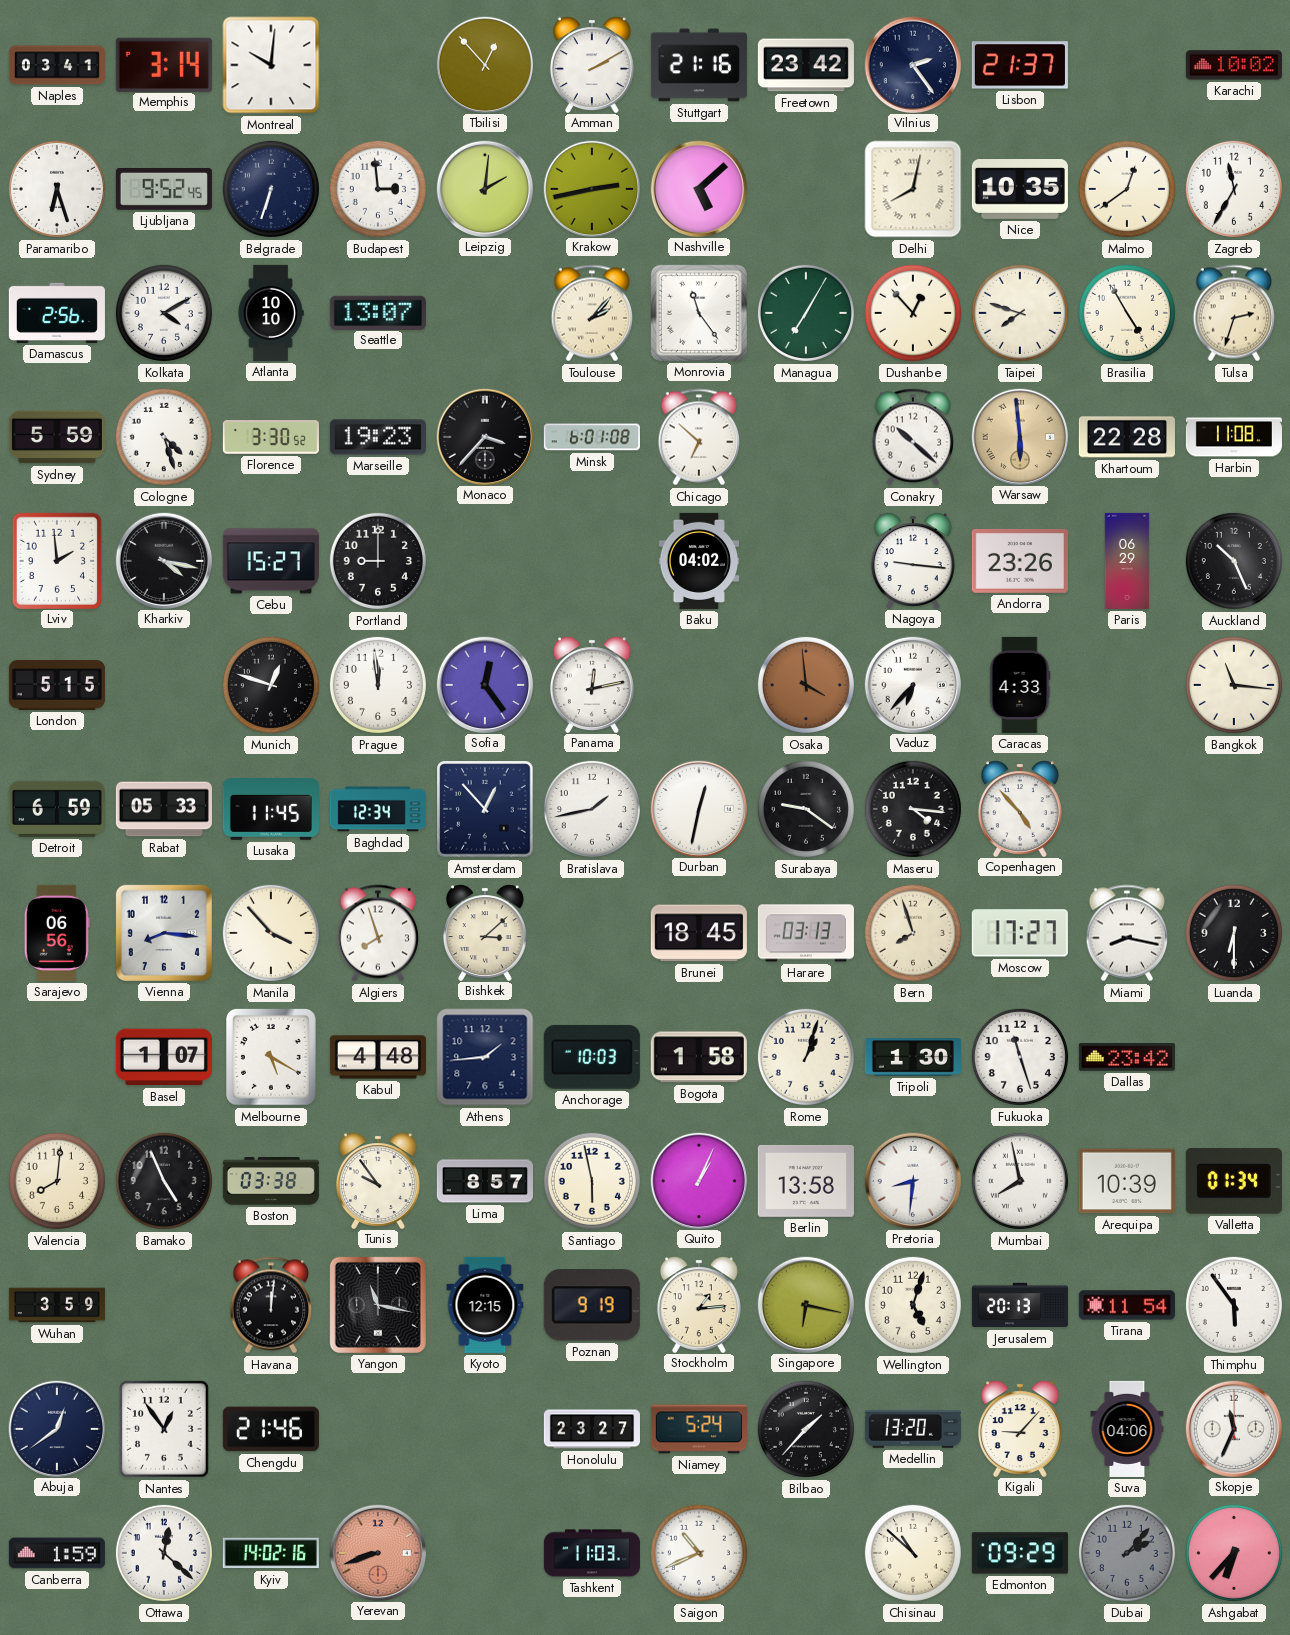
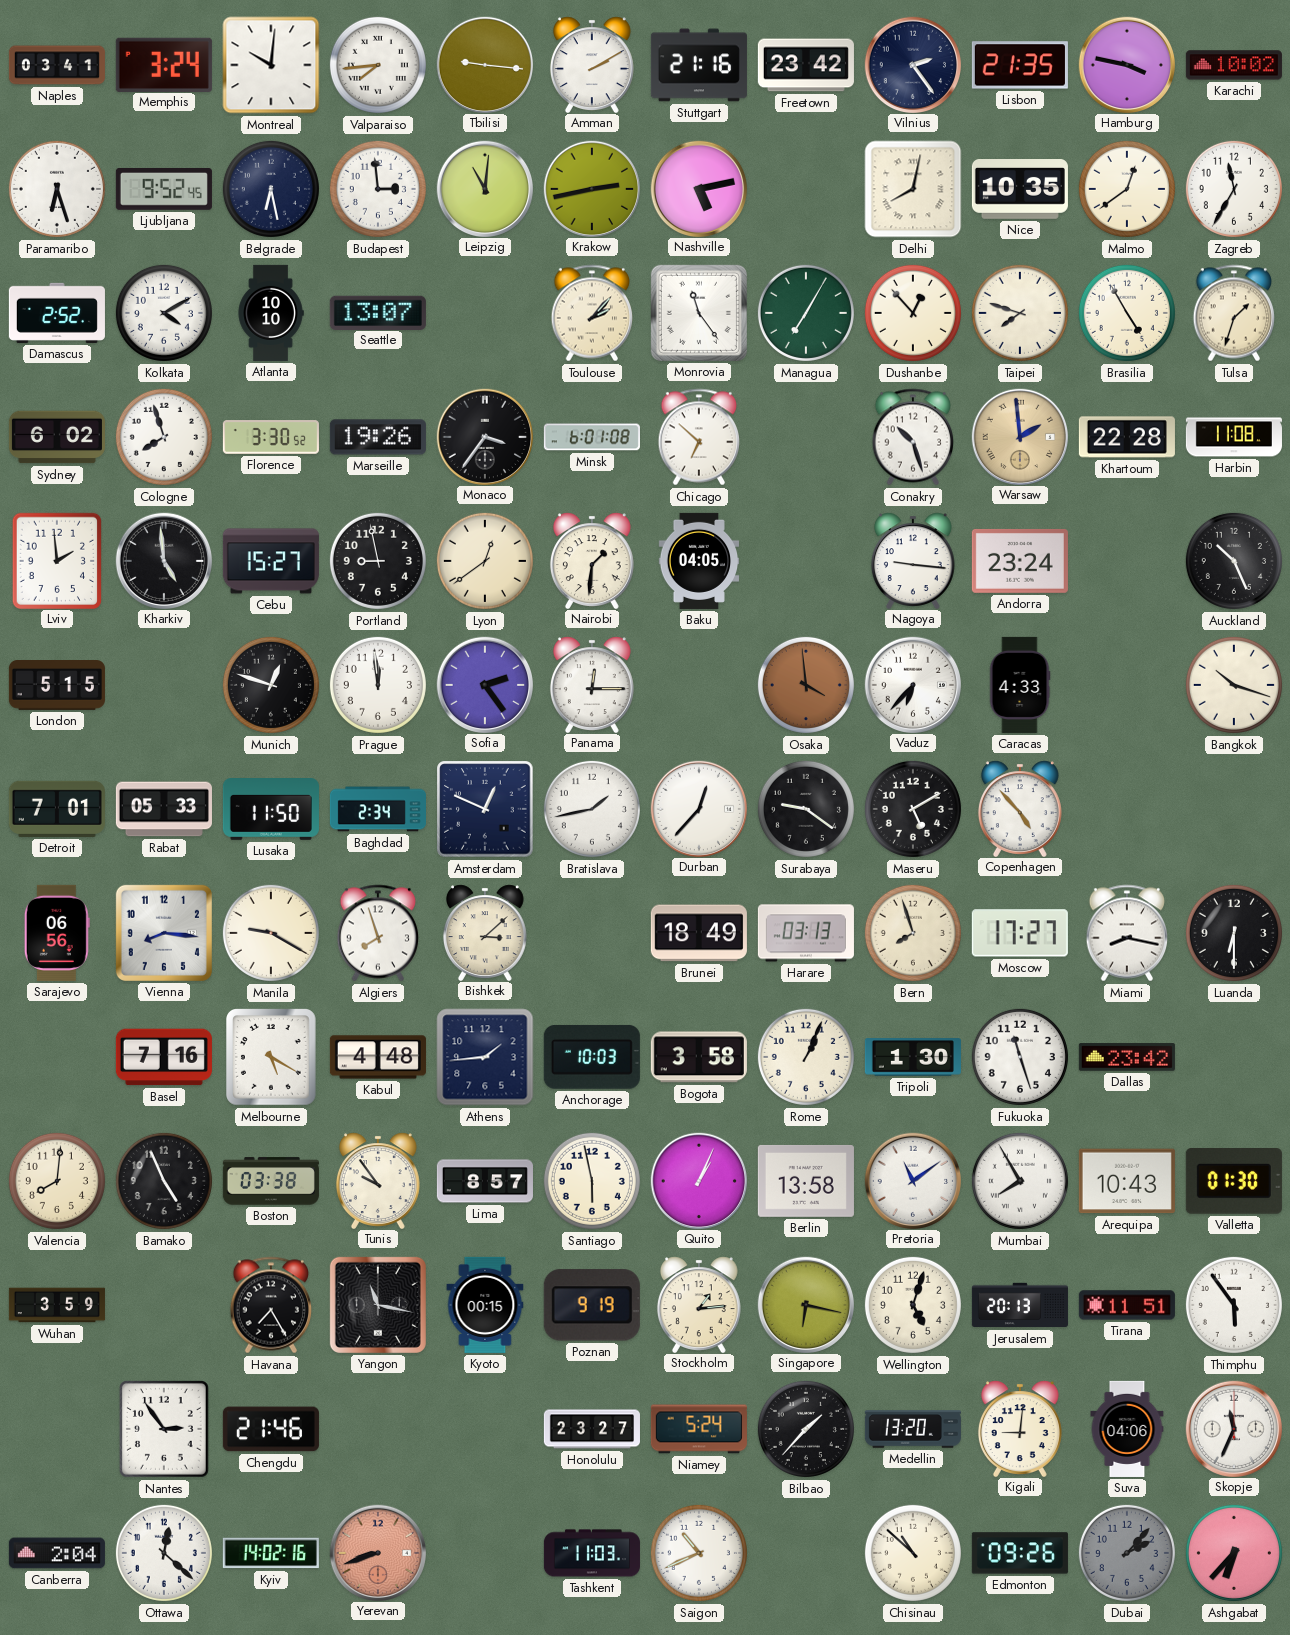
Memphis: 3:14 -> 3:24
Valparaiso: none -> 7:44
Tbilisi: 12:53 -> 9:16
Lisbon: 21:37 -> 21:35
Hamburg: none -> 3:47
Belgrade: 6:33 -> 6:28
Leipzig: 2:01 -> 11:01
Nashville: 5:08 -> 5:13
Damascus: 2:56 -> 2:52
Tulsa: 2:33 -> 1:33
Sydney: 5:59 -> 6:02
Cologne: 4:27 -> 7:57
Marseille: 19:23 -> 19:26
Monaco: 3:37 -> 3:36
Conakry: 10:22 -> 10:27
Warsaw: 5:59 -> 1:59
Kharkiv: 4:17 -> 4:59
Portland: 9:00 -> 8:58
Lyon: none -> 12:39
Nairobi: none -> 1:31
Baku: 04:02 -> 04:05
Andorra: 23:26 -> 23:24
Paris: 06:29 -> none
Sofia: 12:24 -> 2:24
Panama: 12:13 -> 12:15
Bangkok: 11:16 -> 10:18
Detroit: 6:59 -> 7:01
Lusaka: 11:45 -> 11:50
Baghdad: 12:34 -> 2:34
Amsterdam: 12:53 -> 12:49
Durban: 12:32 -> 12:37
Maseru: 4:16 -> 5:10
Manila: 3:53 -> 9:20
Brunei: 18:45 -> 18:49
Basel: 1:07 -> 7:16
Bogota: 1:58 -> 3:58
Rome: 1:03 -> 1:04
Pretoria: 8:31 -> 11:09
Mumbai: 7:58 -> 7:55
Arequipa: 10:39 -> 10:43
Valletta: 01:34 -> 01:30
Havana: 12:01 -> 7:25
Kyoto: 12:15 -> 00:15
Tirana: 11:54 -> 11:51
Abuja: 12:39 -> none
Nantes: 12:54 -> 2:54
Kigali: 9:07 -> 9:01
Canberra: 1:59 -> 2:04
Edmonton: 09:29 -> 09:26
